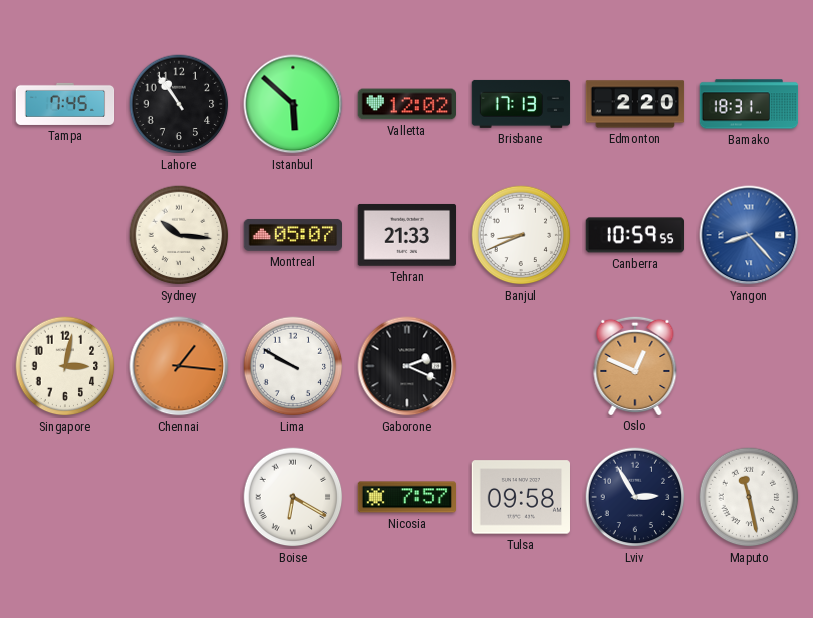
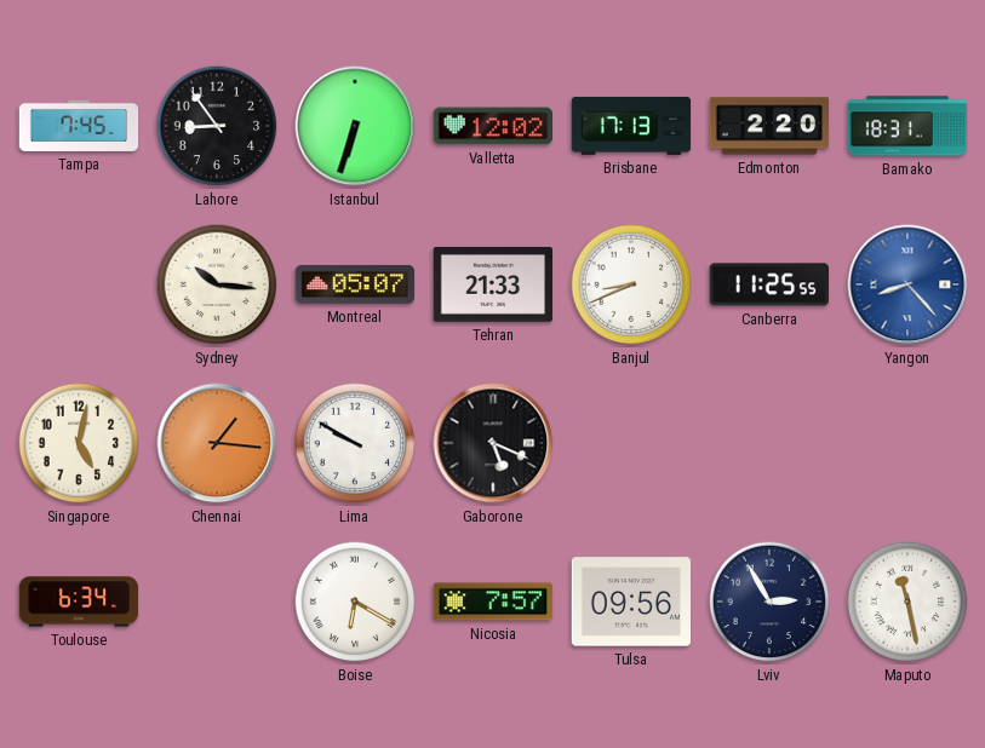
Lahore: 10:54 -> 8:54
Istanbul: 5:52 -> 6:33
Canberra: 10:59 -> 11:25
Singapore: 3:02 -> 5:02
Gaborone: 2:19 -> 5:19
Oslo: 12:49 -> none
Toulouse: none -> 6:34
Tulsa: 09:58 -> 09:56
